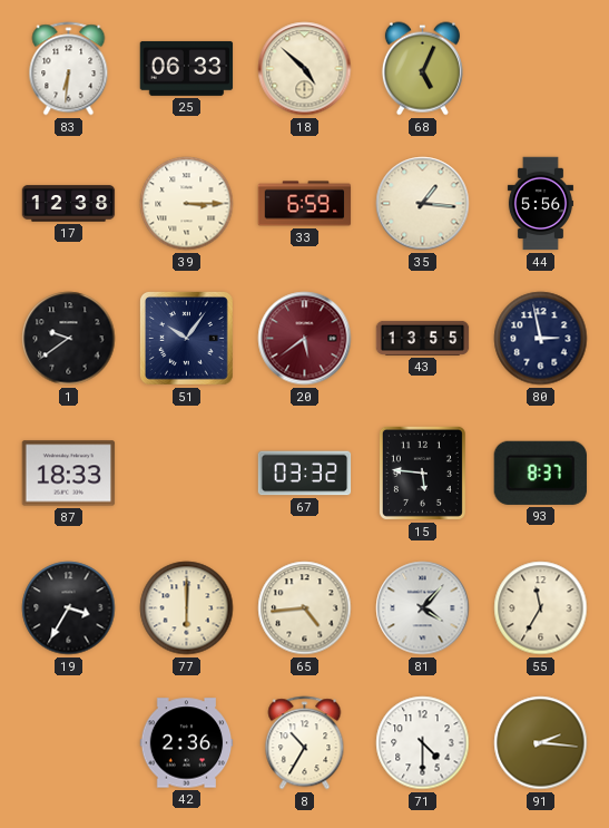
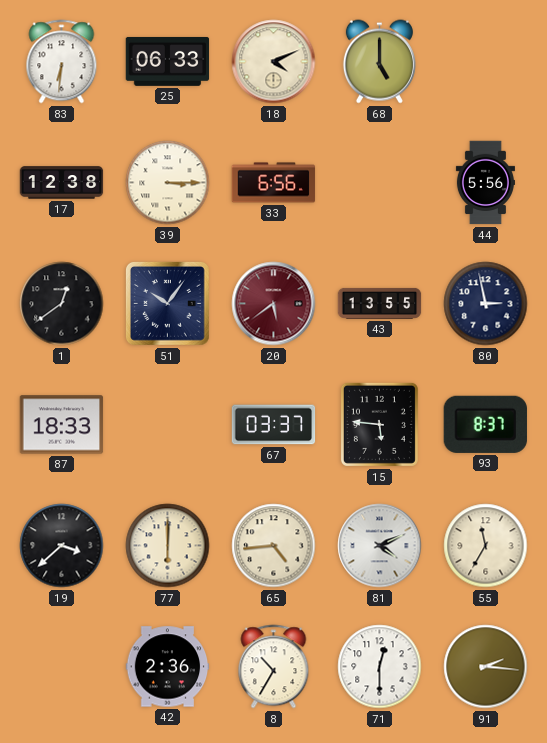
18: 4:52 -> 4:11
68: 5:04 -> 5:00
33: 6:59 -> 6:56
35: 1:16 -> none
1: 9:39 -> 12:39
67: 03:32 -> 03:37
19: 3:35 -> 3:38
81: 4:07 -> 4:11
71: 4:30 -> 12:30
